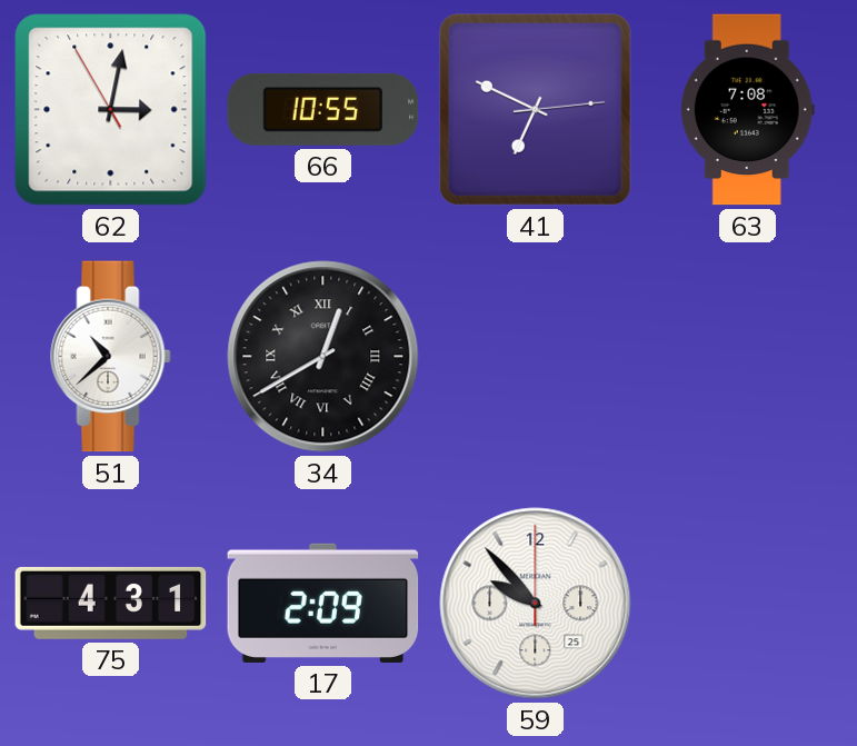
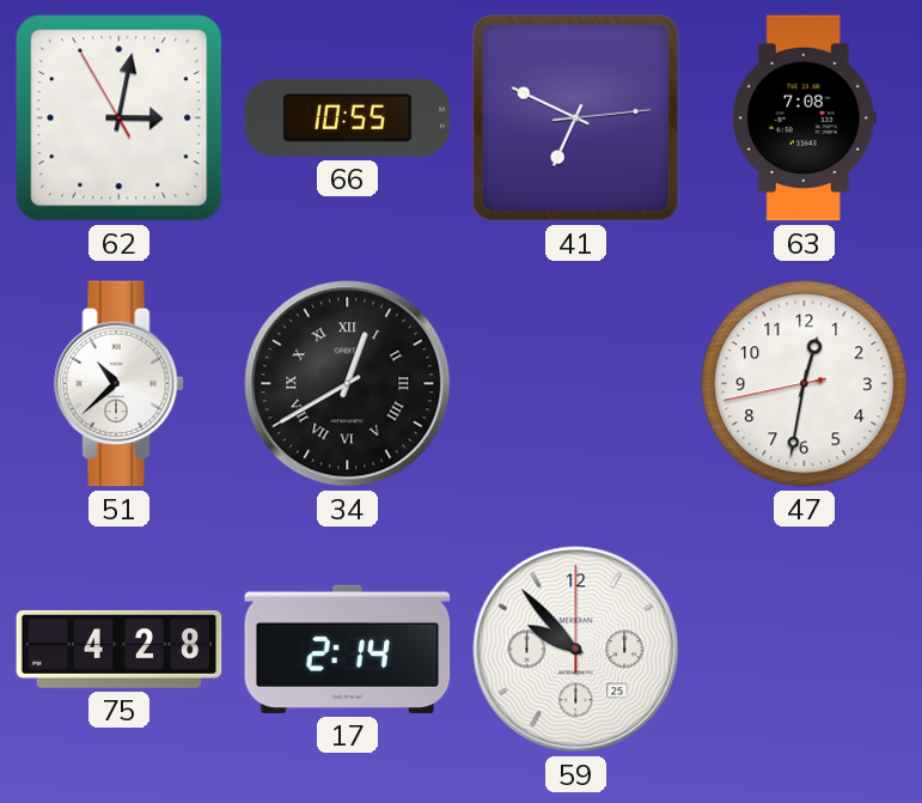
47: none -> 12:31
75: 4:31 -> 4:28
17: 2:09 -> 2:14
